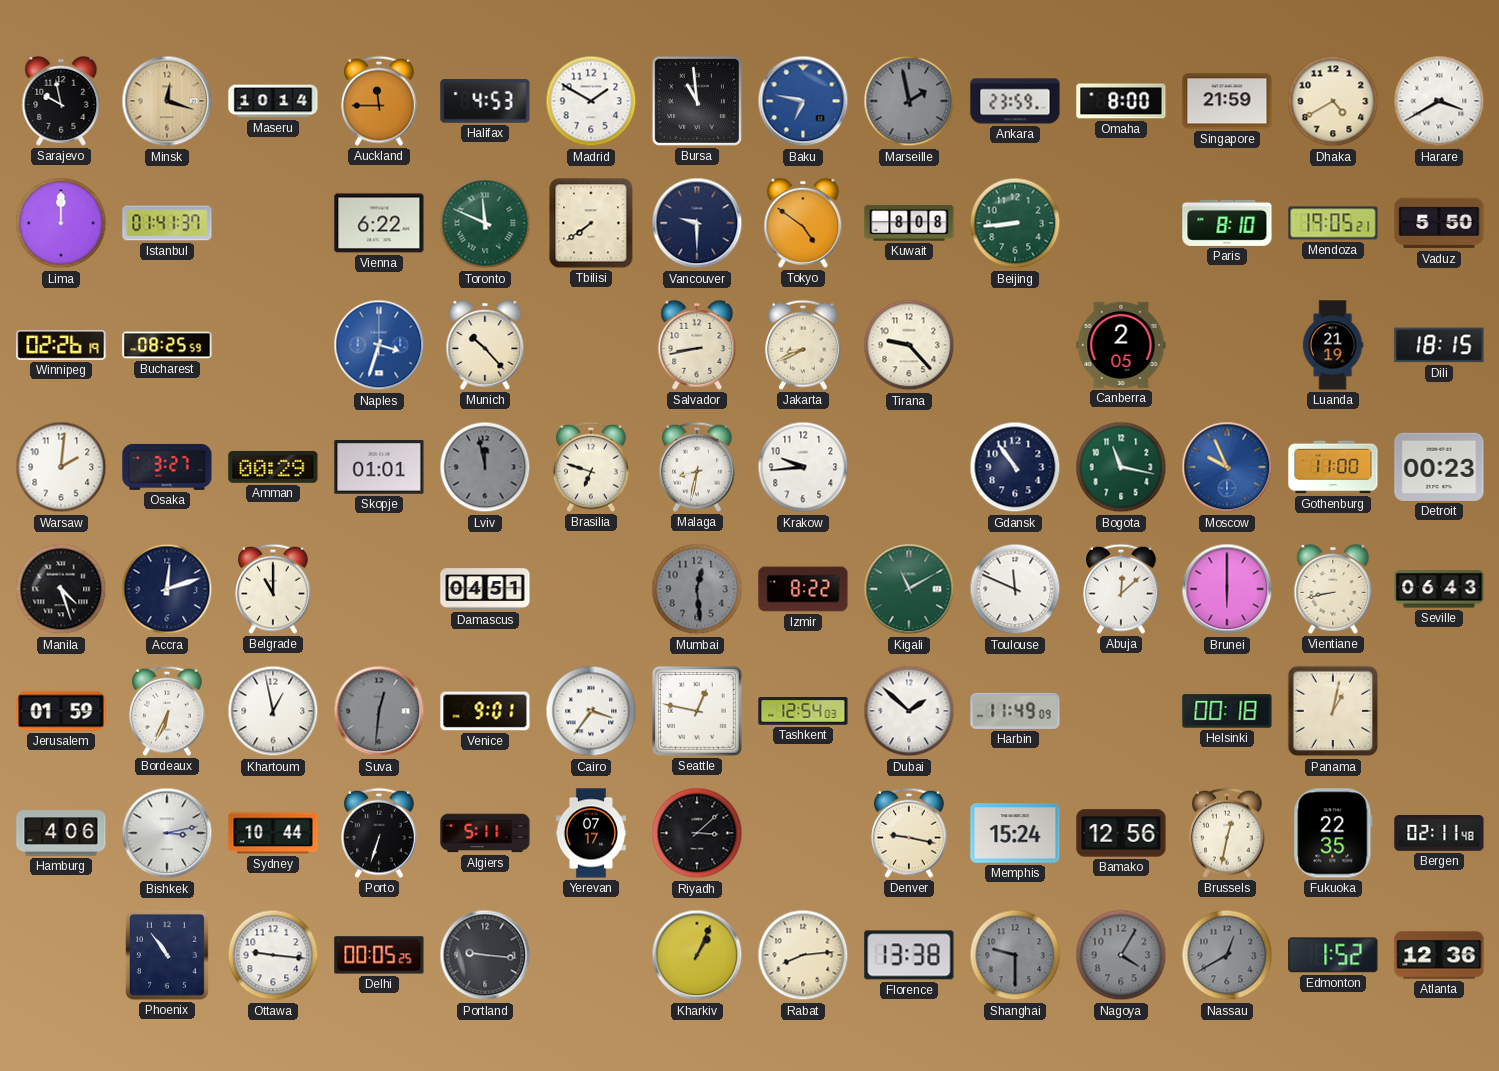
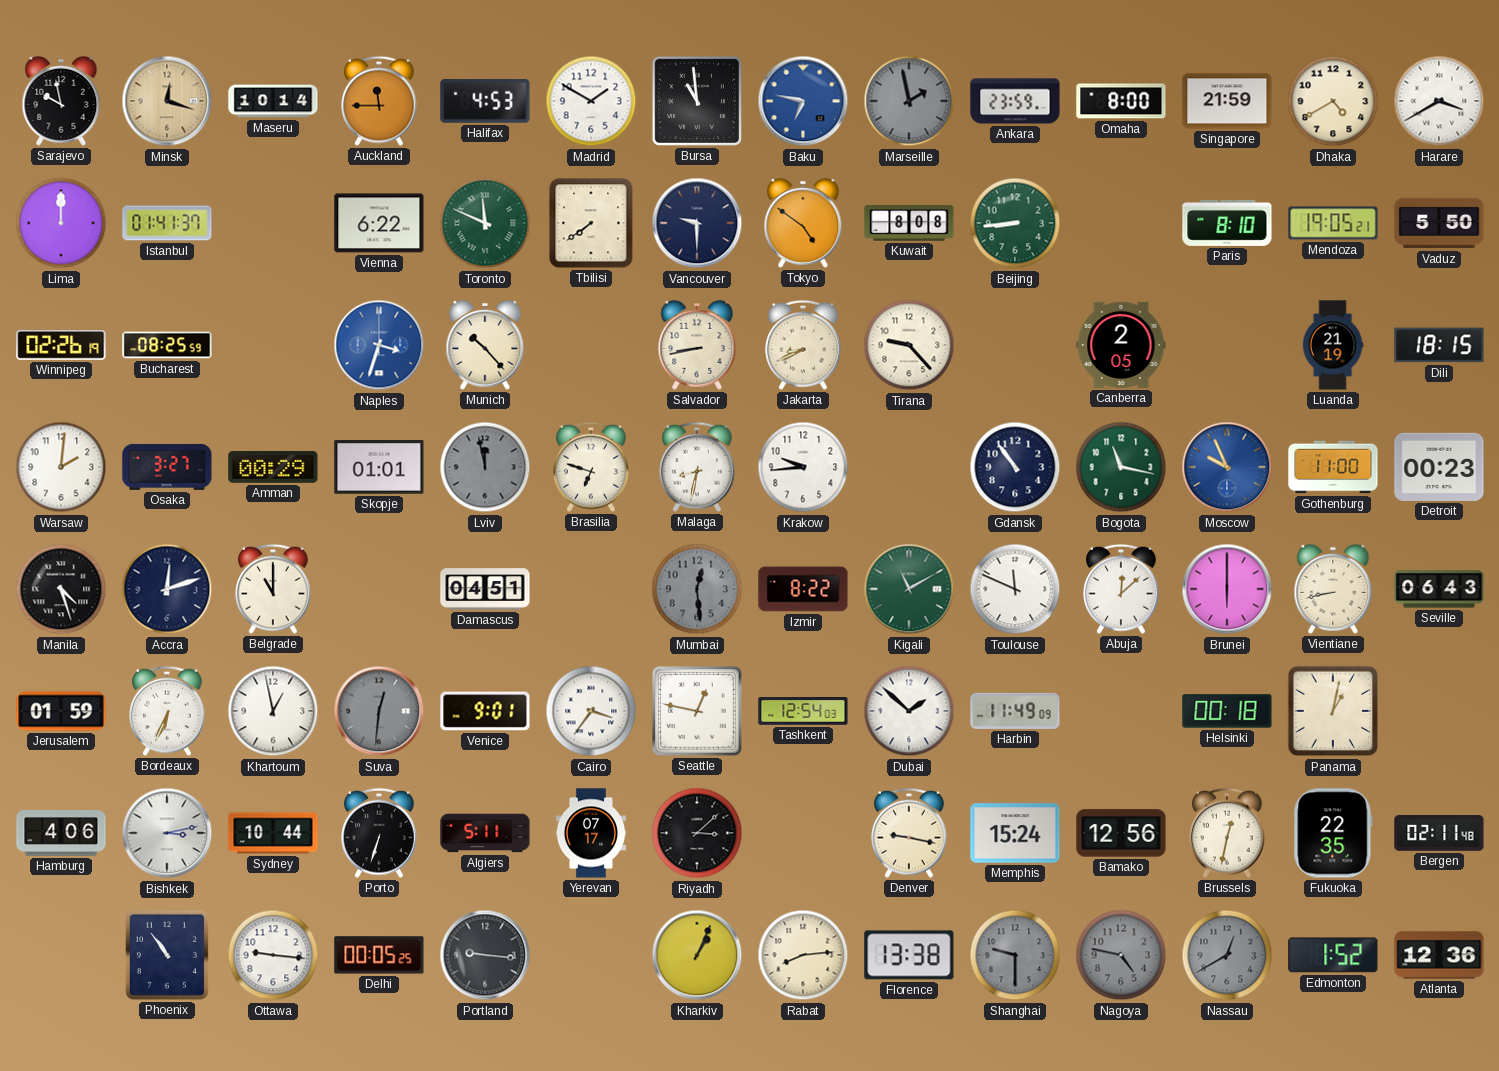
Nagoya: 4:05 -> 4:47
